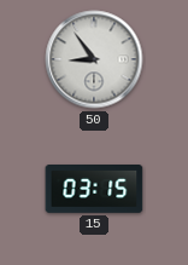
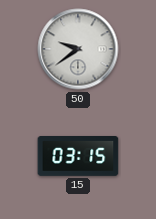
50: 8:54 -> 9:39
